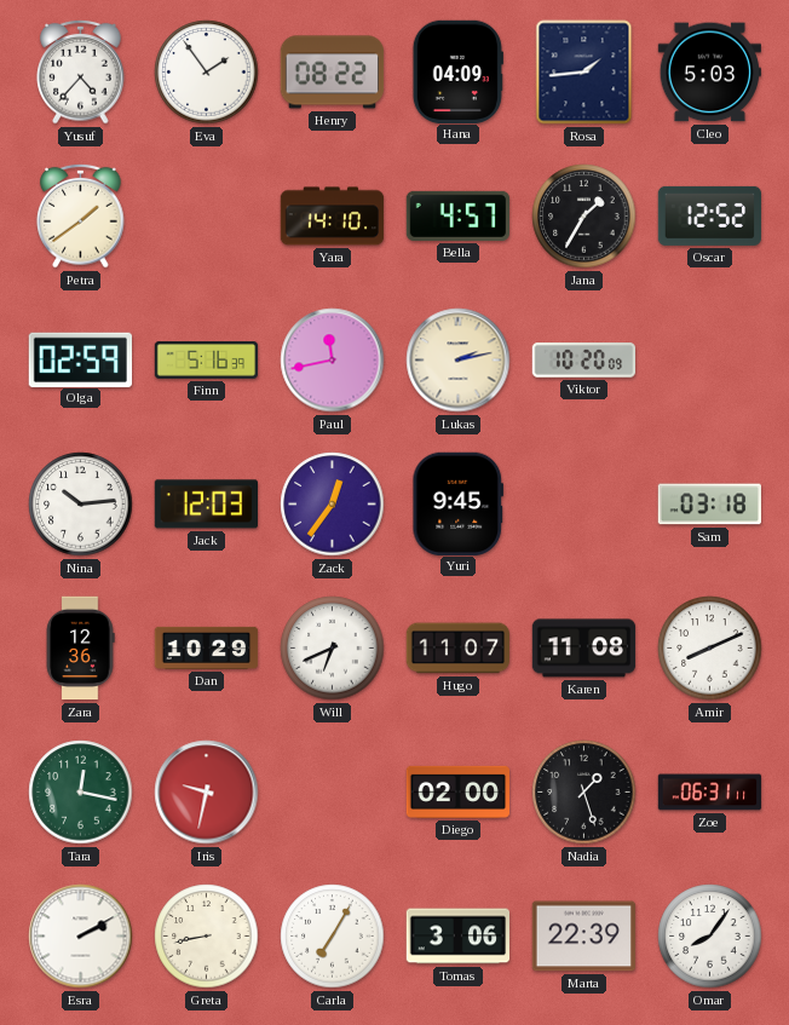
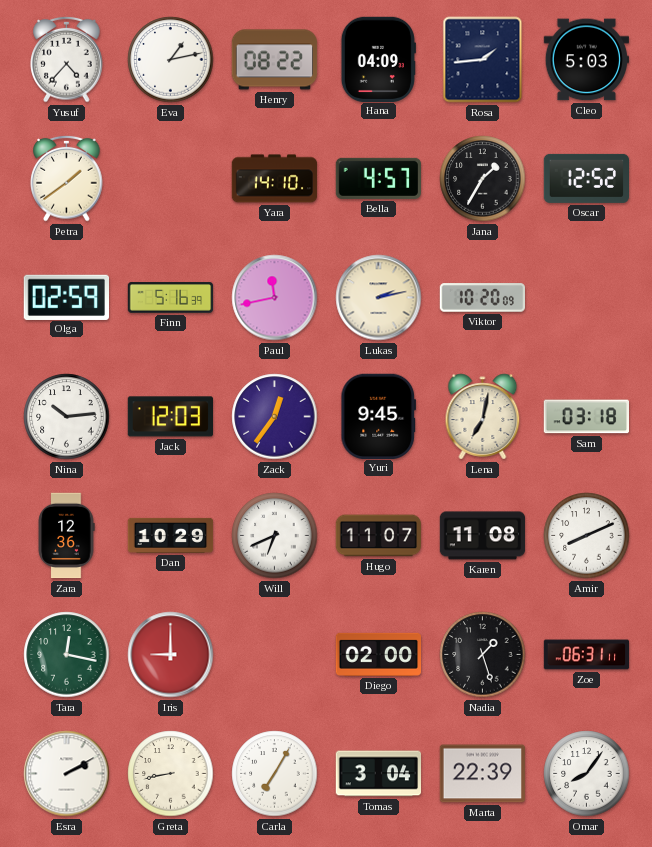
Eva: 1:54 -> 1:13
Lena: none -> 7:02
Iris: 9:32 -> 9:00
Tomas: 3:06 -> 3:04
